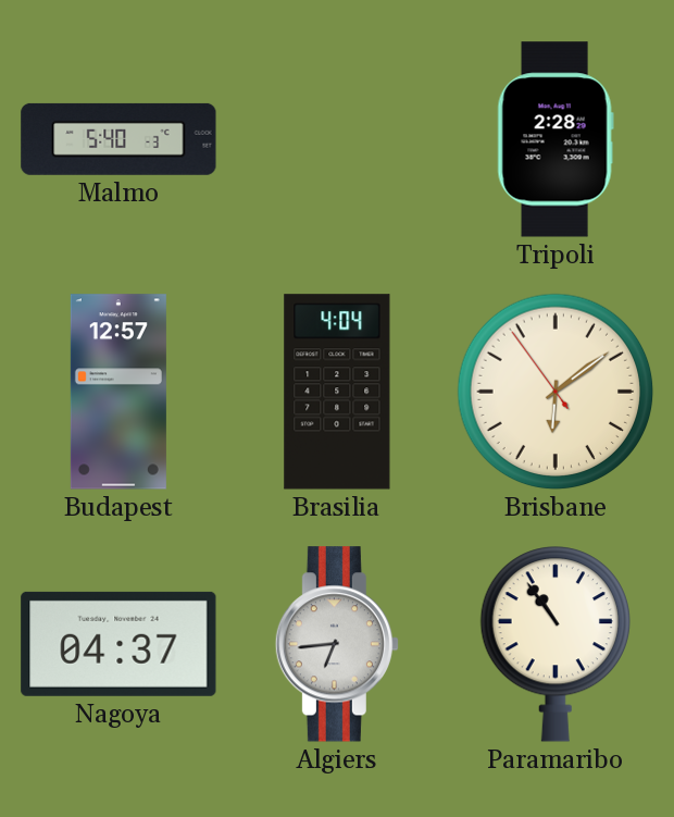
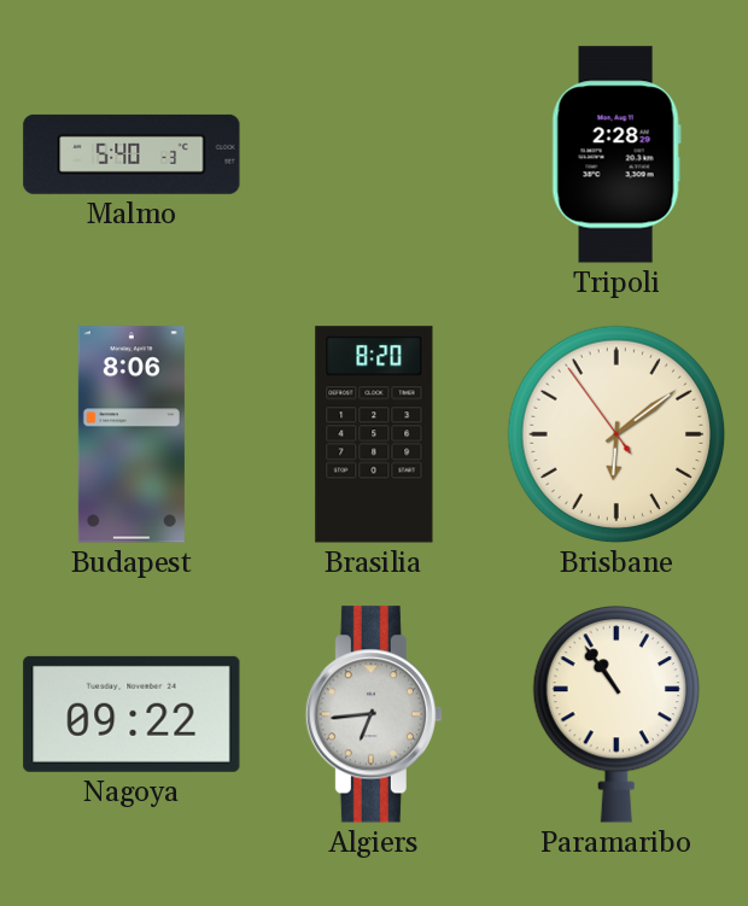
Budapest: 12:57 -> 8:06
Brasilia: 4:04 -> 8:20
Nagoya: 04:37 -> 09:22
